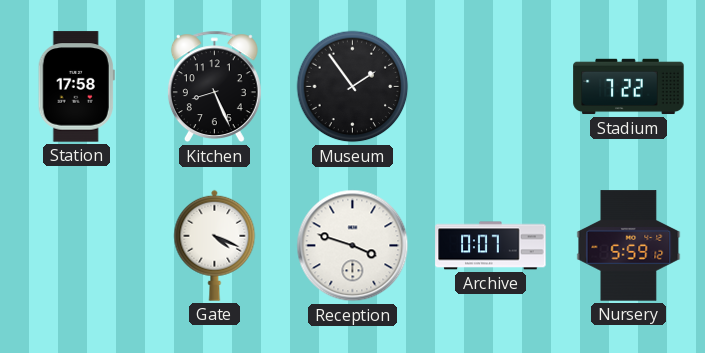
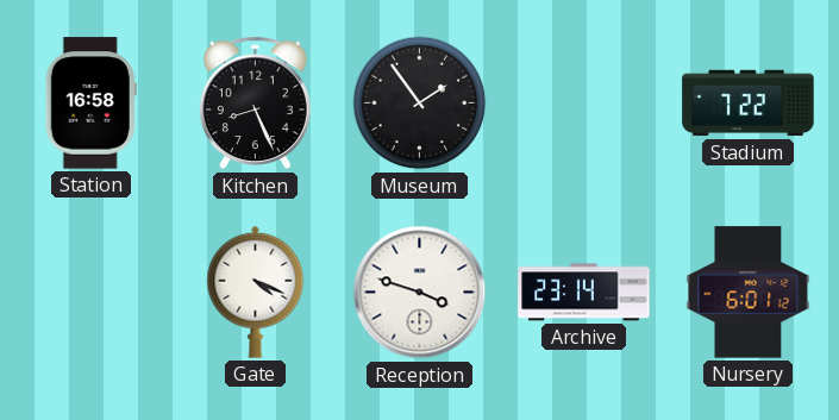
Station: 17:58 -> 16:58
Archive: 0:07 -> 23:14
Nursery: 5:59 -> 6:01
